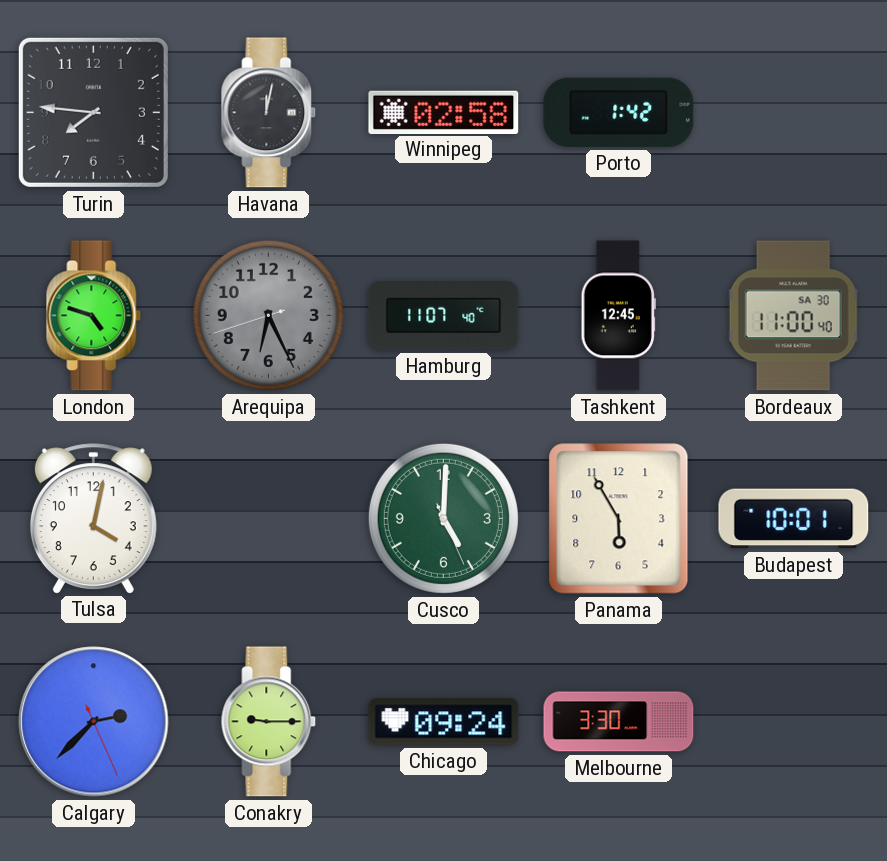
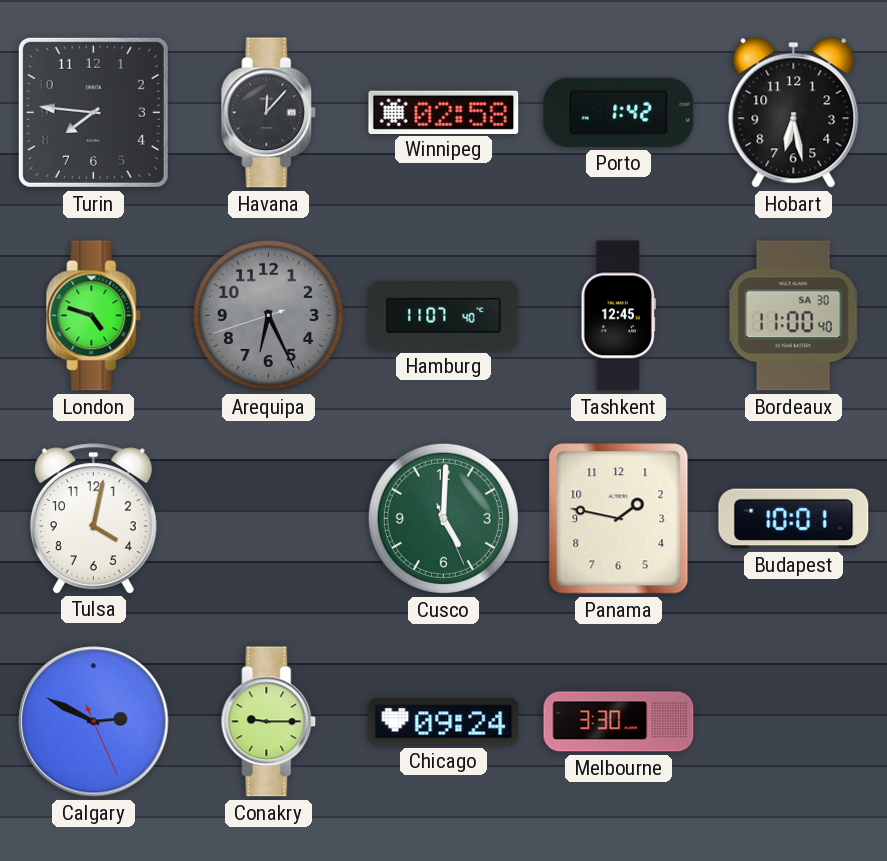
Havana: 12:02 -> 12:07
Hobart: none -> 6:28
Panama: 5:55 -> 1:47
Calgary: 2:37 -> 2:49
